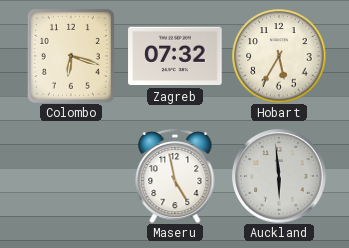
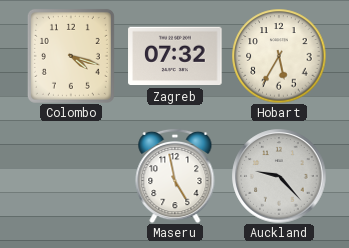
Colombo: 6:18 -> 4:18
Auckland: 5:59 -> 9:23
